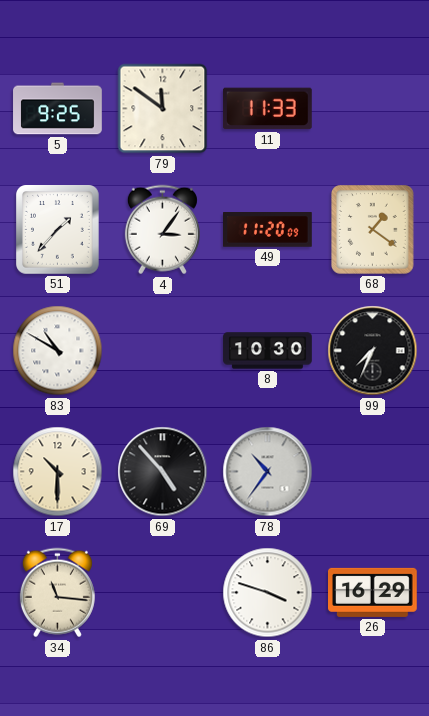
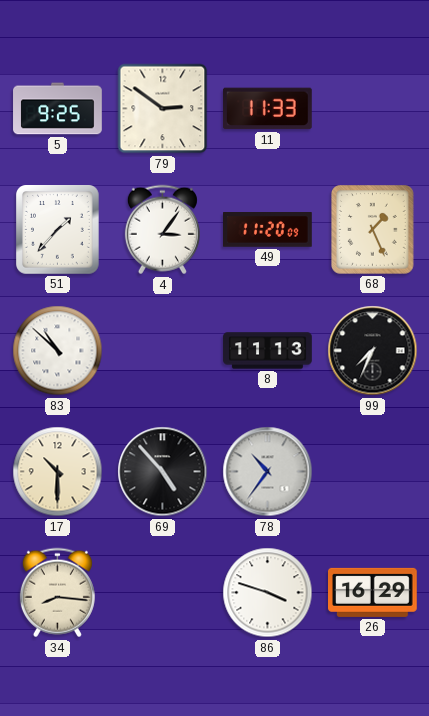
79: 11:51 -> 2:51
68: 1:21 -> 1:26
83: 10:50 -> 10:52
8: 10:30 -> 11:13
34: 11:16 -> 8:16
